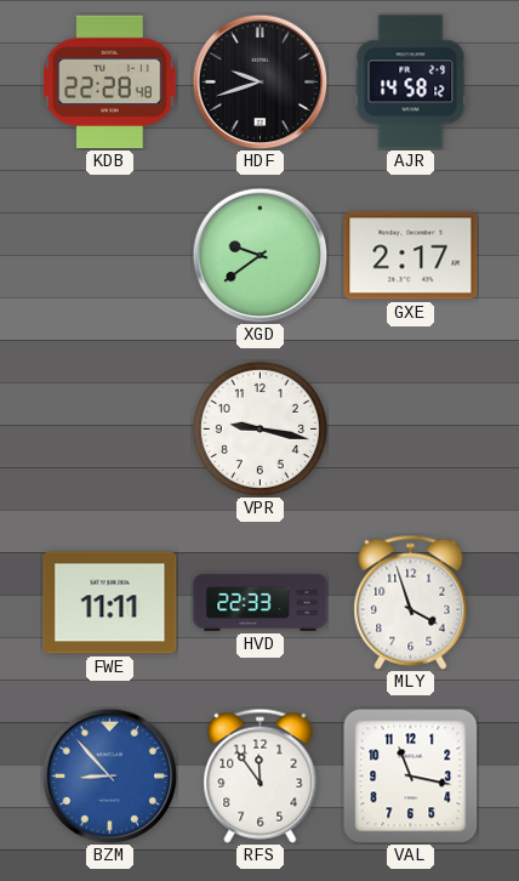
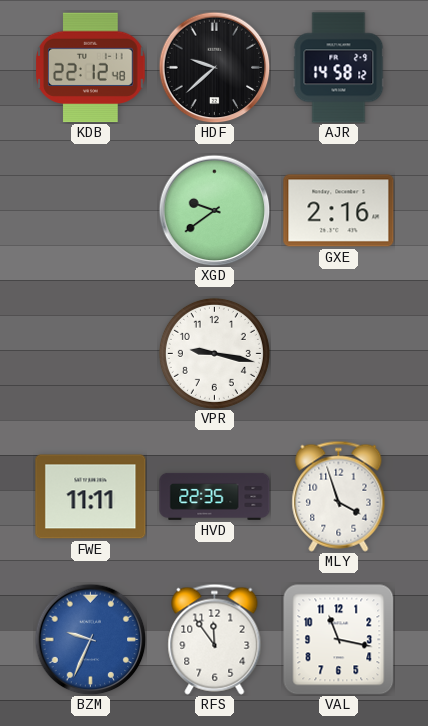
KDB: 22:28 -> 22:12
HDF: 9:42 -> 9:38
GXE: 2:17 -> 2:16
HVD: 22:33 -> 22:35
BZM: 8:53 -> 9:34
